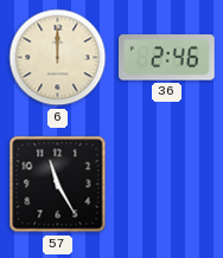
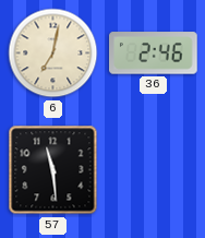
6: 12:00 -> 7:02
57: 11:25 -> 11:29
